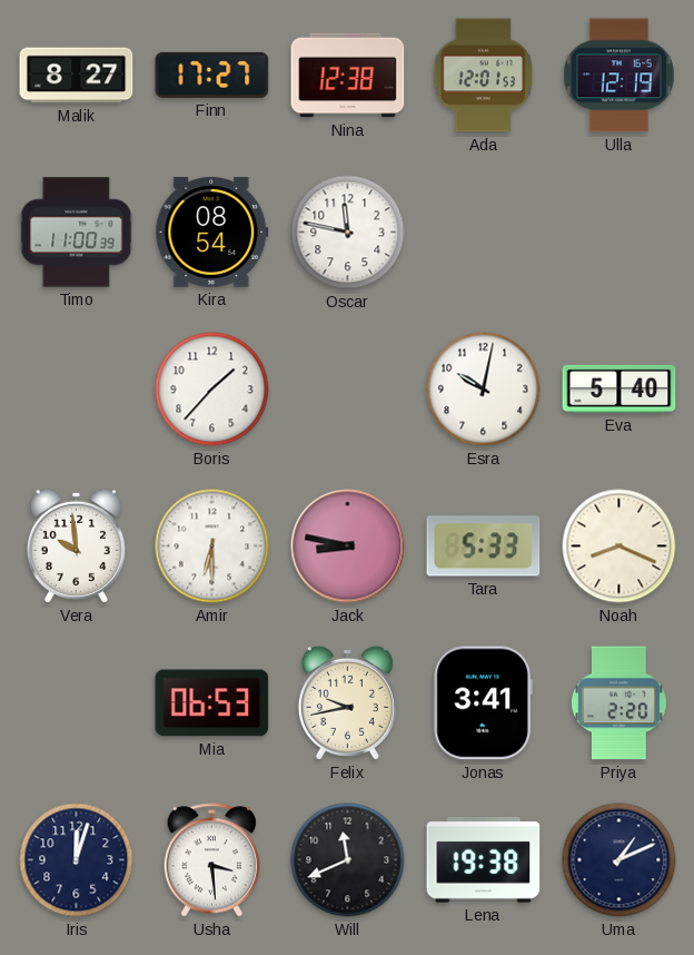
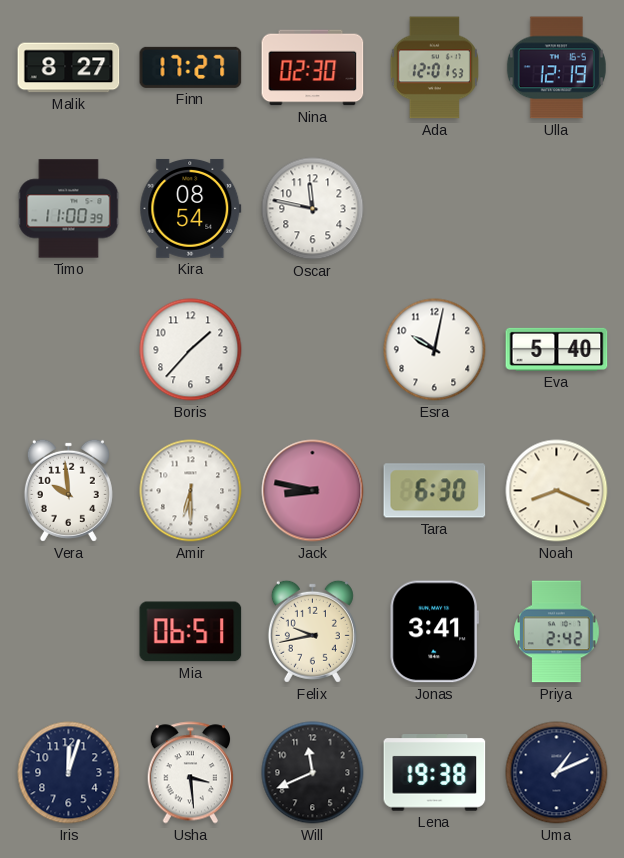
Nina: 12:38 -> 02:30
Tara: 5:33 -> 6:30
Mia: 06:53 -> 06:51
Priya: 2:20 -> 2:42
